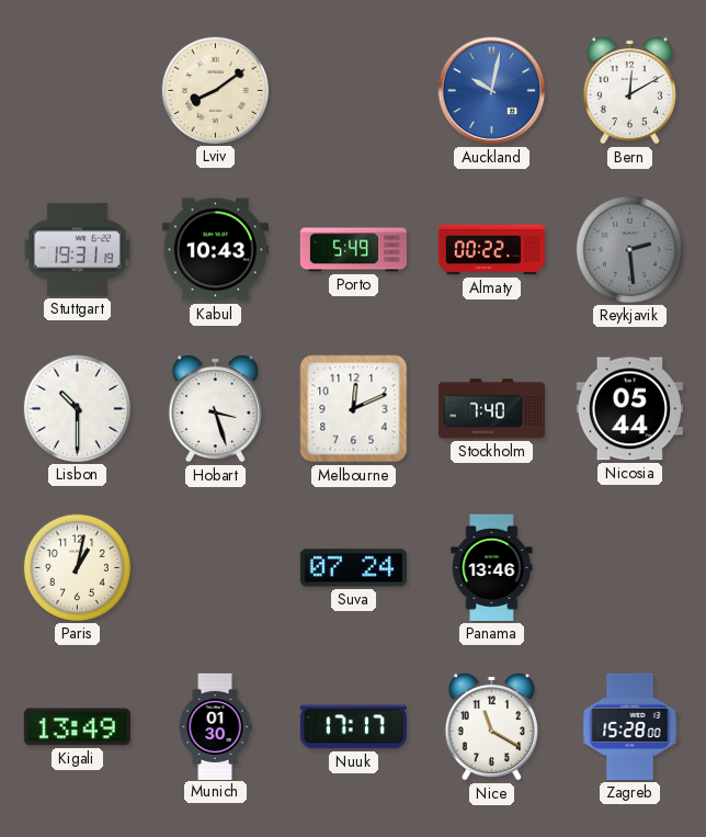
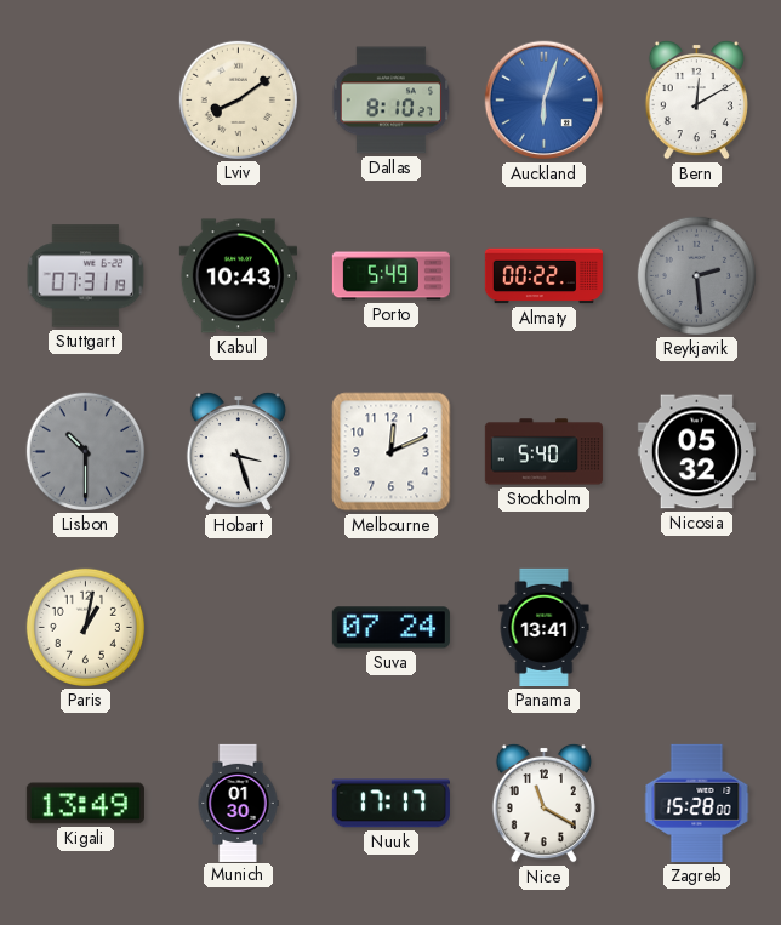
Dallas: none -> 8:10
Auckland: 10:02 -> 6:03
Stuttgart: 19:31 -> 07:31
Lisbon dial: white -> grey
Stockholm: 7:40 -> 5:40
Nicosia: 05:44 -> 05:32
Panama: 13:46 -> 13:41
